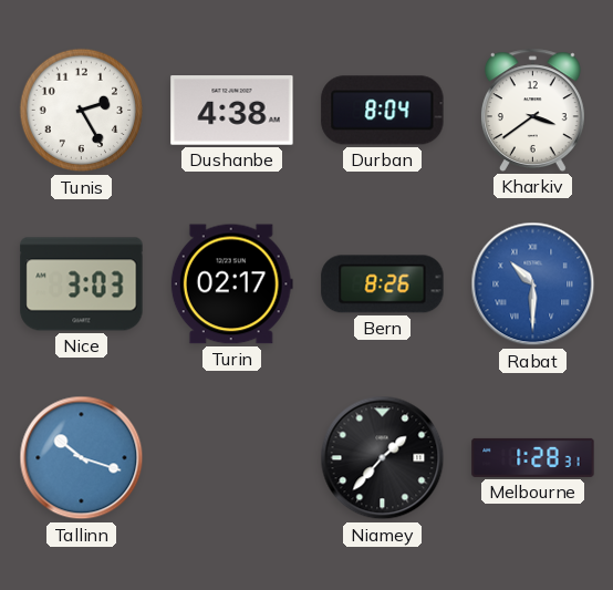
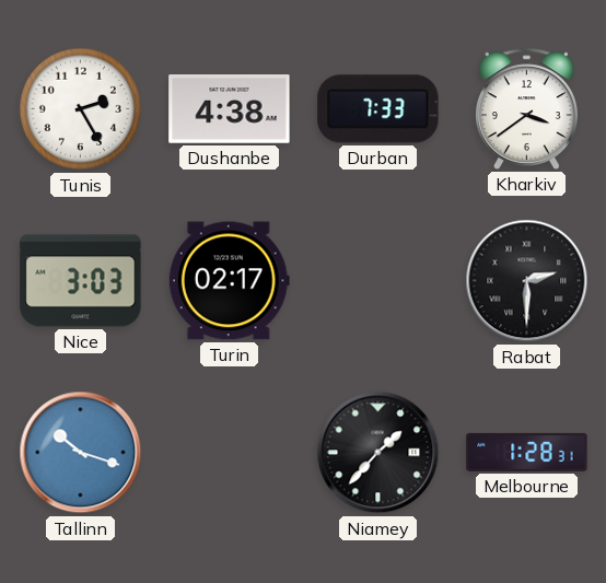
Durban: 8:04 -> 7:33
Bern: 8:26 -> none
Rabat: 10:30 -> 2:30
Rabat dial: blue -> black
